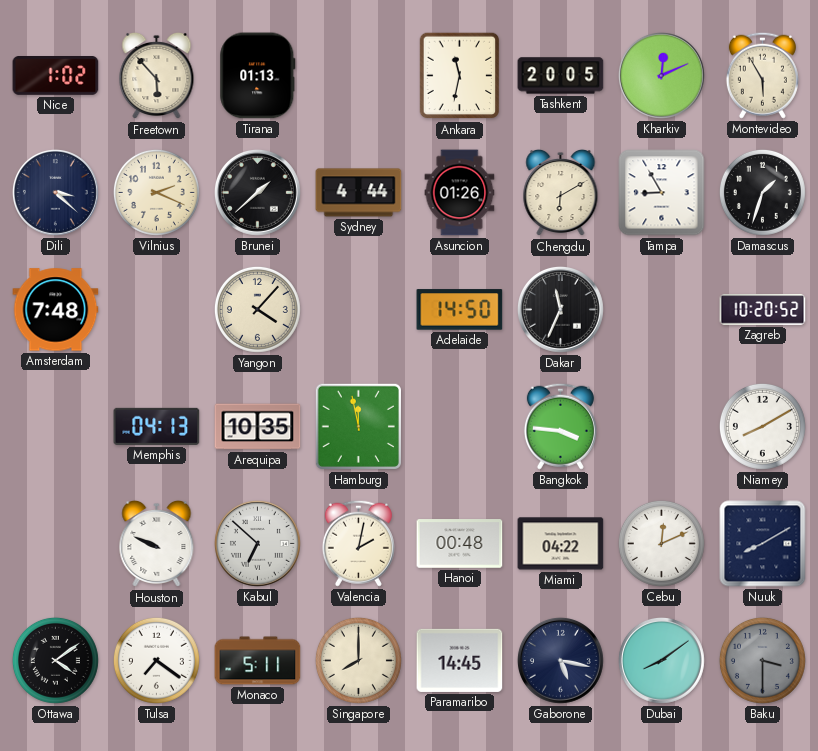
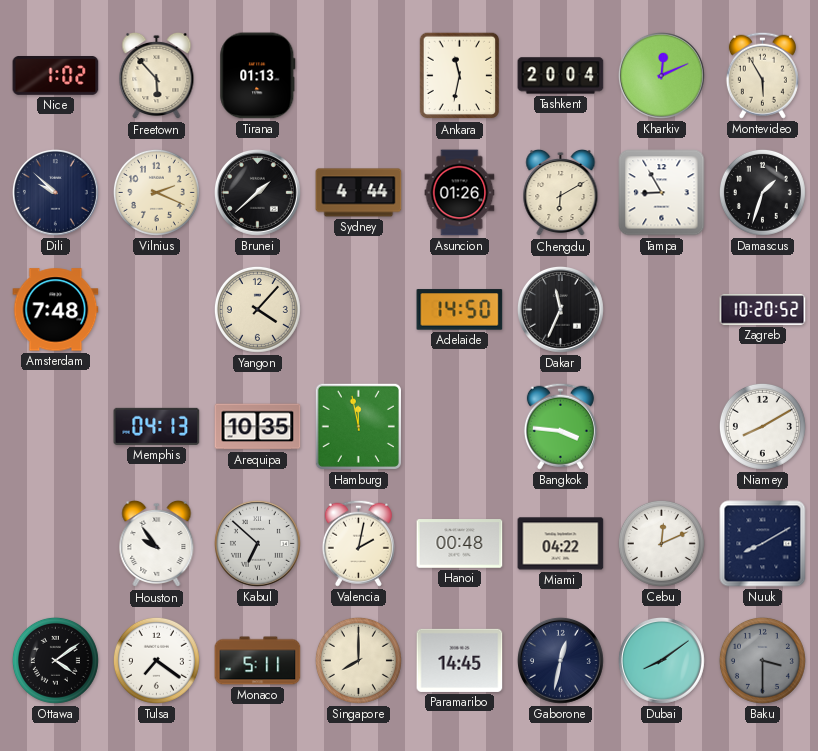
Tashkent: 20:05 -> 20:04
Dili: 3:22 -> 9:52
Houston: 9:49 -> 9:54
Gaborone: 5:17 -> 12:32
